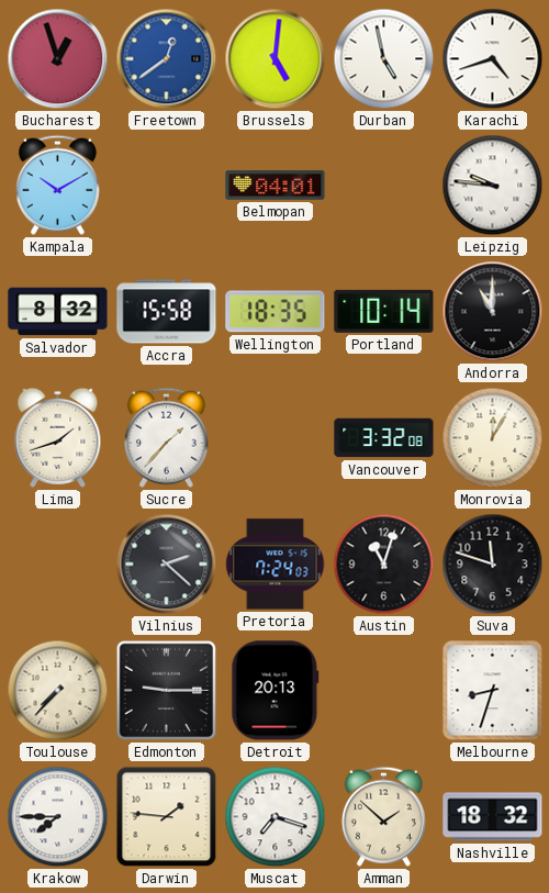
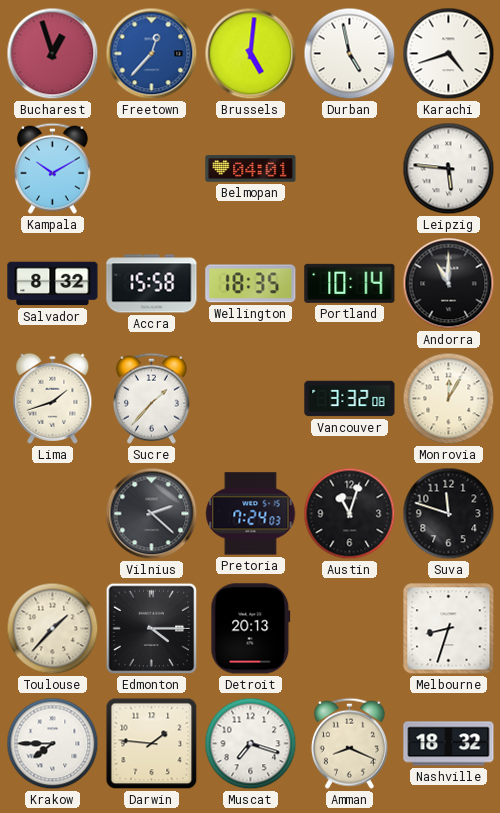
Freetown: 12:39 -> 12:37
Leipzig: 9:46 -> 5:46
Toulouse: 7:37 -> 1:37
Edmonton: 9:15 -> 4:15
Amman: 1:52 -> 8:19
